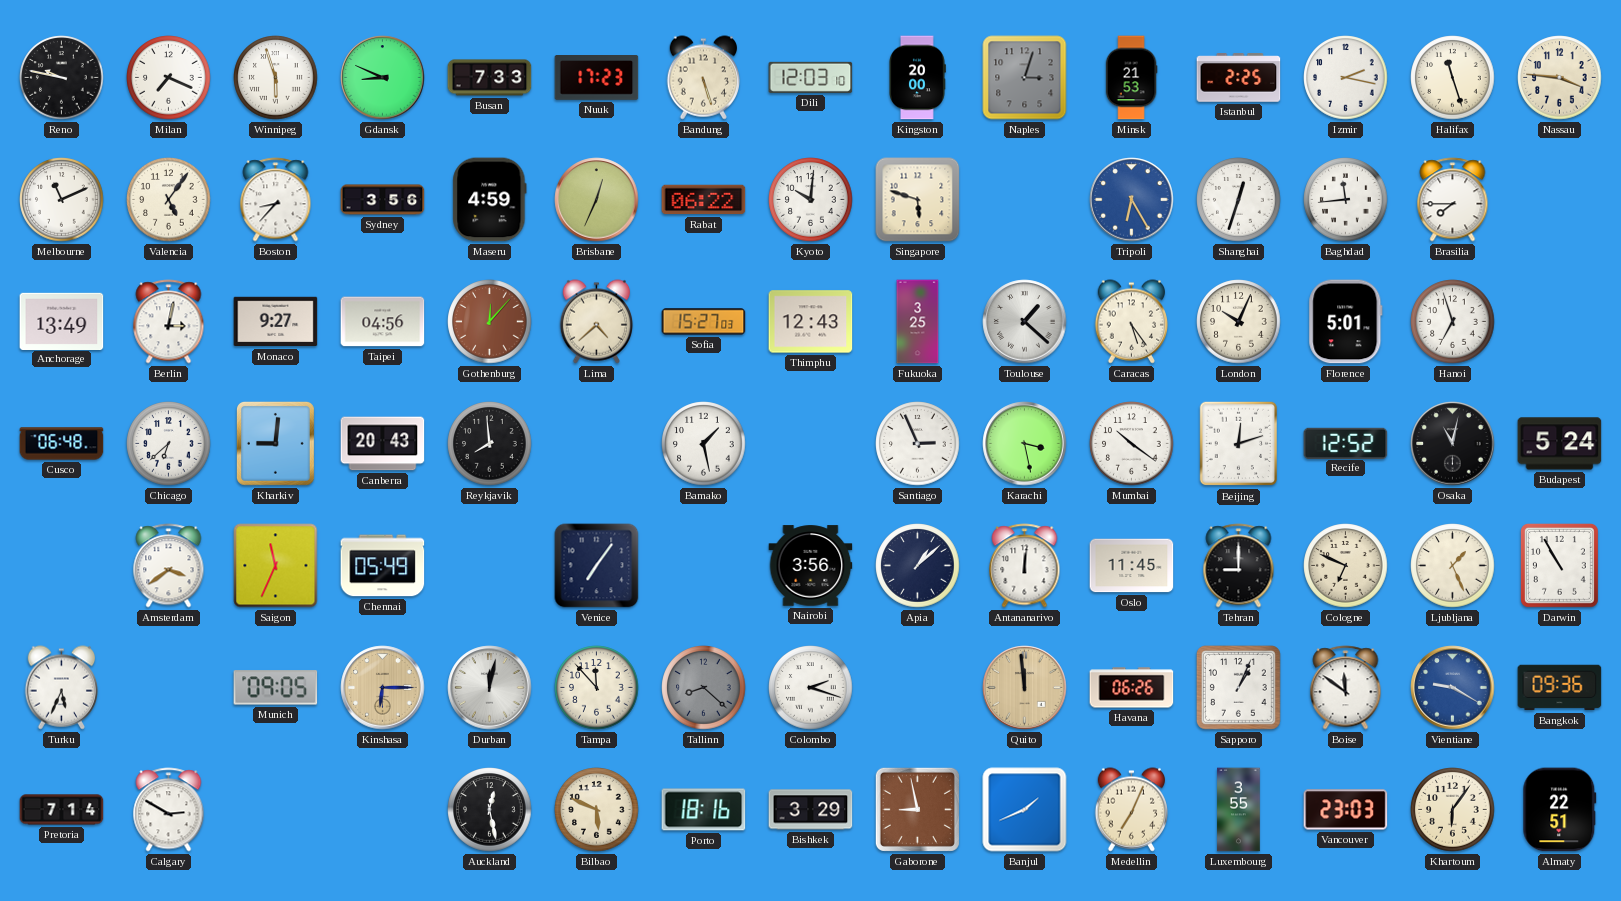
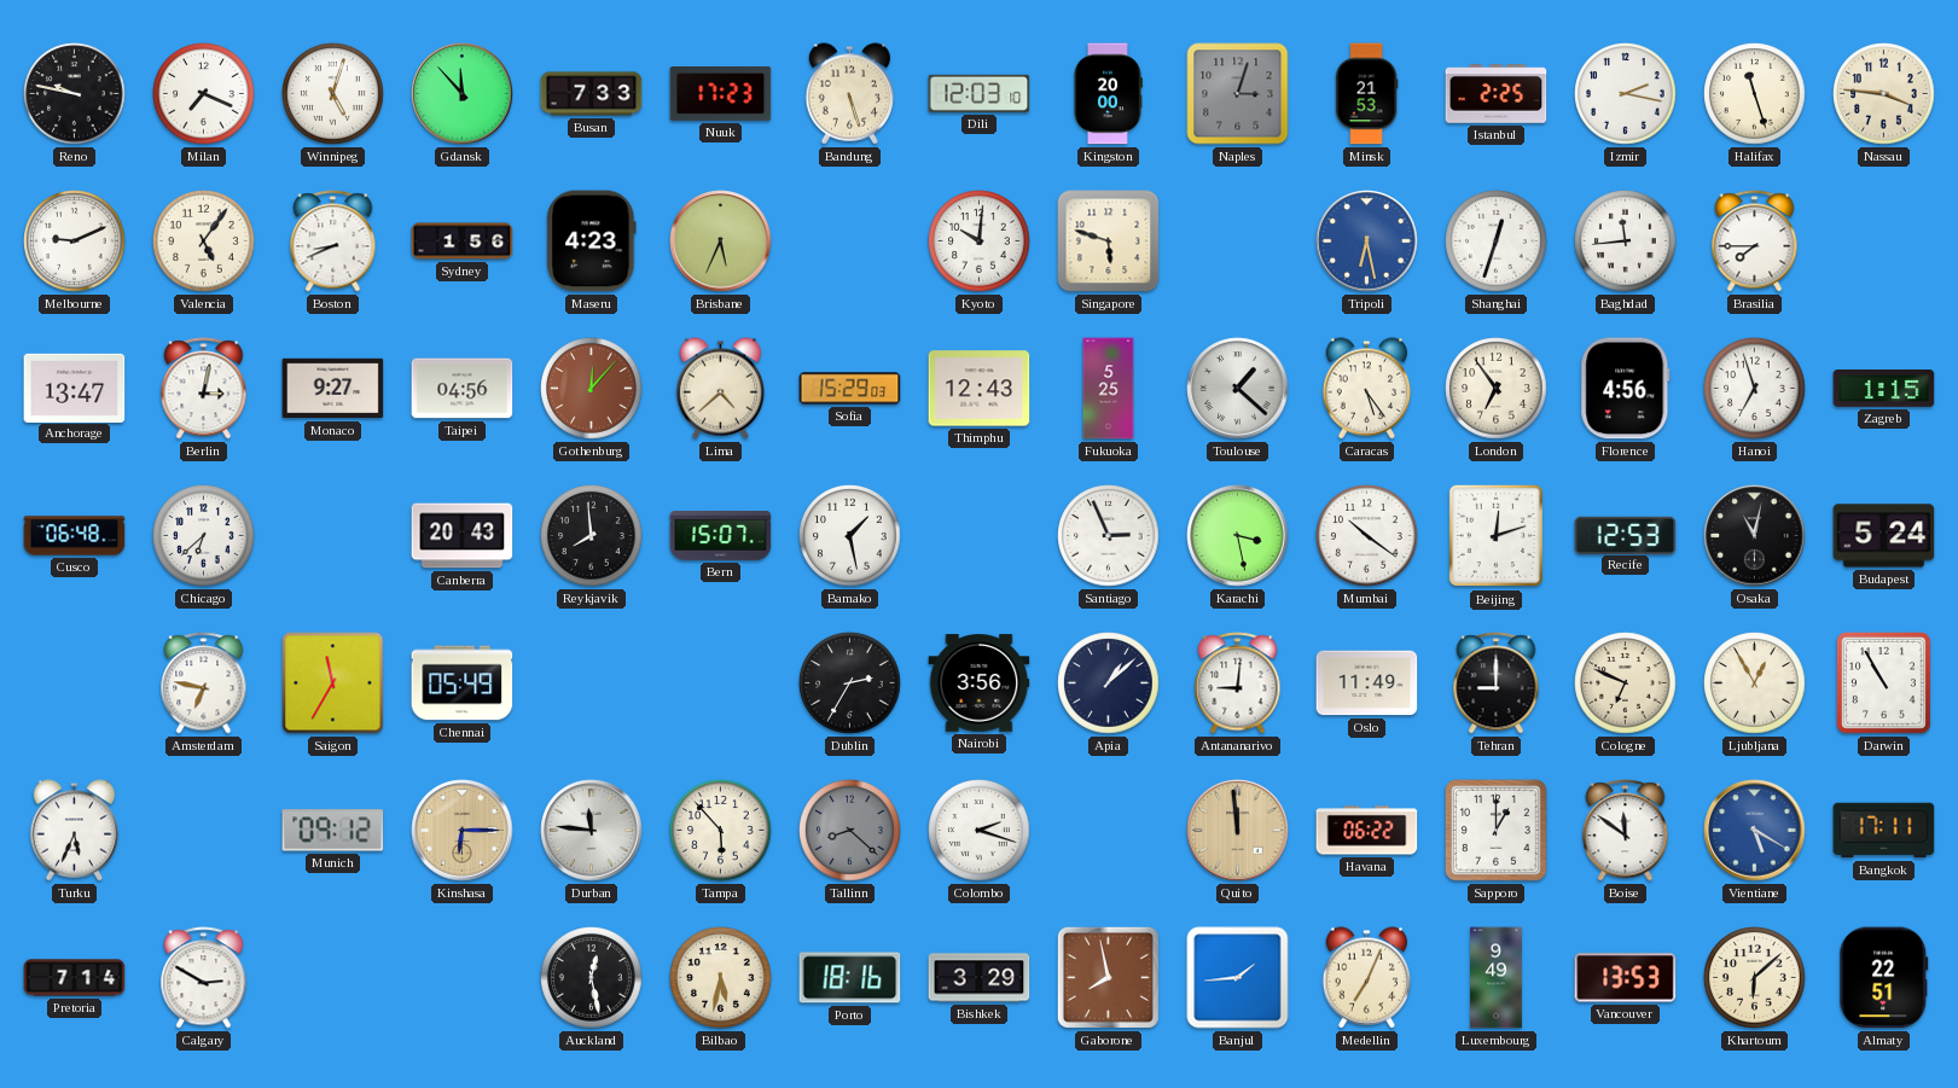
Winnipeg: 5:57 -> 5:03
Gdansk: 8:49 -> 11:53
Melbourne: 11:11 -> 9:11
Boston: 8:37 -> 8:41
Sydney: 3:56 -> 1:56
Maseru: 4:59 -> 4:23
Brisbane: 12:34 -> 5:34
Rabat: 06:22 -> none
Tripoli: 6:25 -> 6:28
Anchorage: 13:49 -> 13:47
Sofia: 15:27 -> 15:29
Fukuoka: 3:25 -> 5:25
London: 10:04 -> 6:54
Florence: 5:01 -> 4:56
Zagreb: none -> 1:15
Kharkiv: 9:01 -> none
Bern: none -> 15:07
Recife: 12:52 -> 12:53
Amsterdam: 3:39 -> 6:47
Saigon: 11:34 -> 11:35
Venice: 7:06 -> none
Dublin: none -> 2:35
Antananarivo: 12:01 -> 9:01
Oslo: 11:45 -> 11:49
Ljubljana: 1:26 -> 12:55
Munich: 09:05 -> 09:12
Durban: 12:02 -> 11:46
Tampa: 11:53 -> 5:53
Havana: 06:26 -> 06:22
Sapporo: 1:04 -> 1:00
Vientiane: 9:20 -> 5:20
Bangkok: 09:36 -> 17:11
Bilbao: 5:49 -> 5:32
Gaborone: 8:58 -> 7:58
Banjul: 1:41 -> 1:44
Luxembourg: 3:55 -> 9:49
Vancouver: 23:03 -> 13:53
Khartoum: 6:06 -> 6:08
